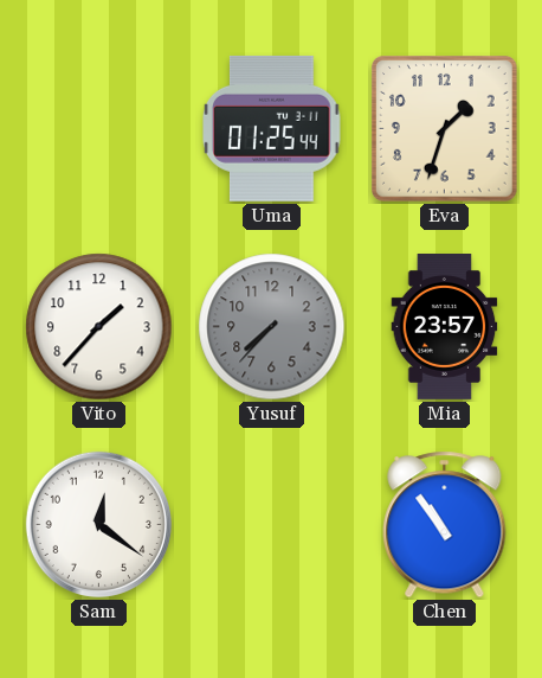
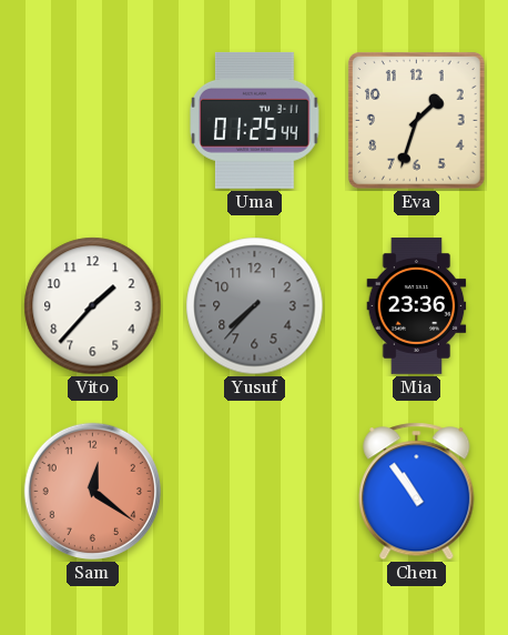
Mia: 23:57 -> 23:36
Sam dial: white -> salmon
